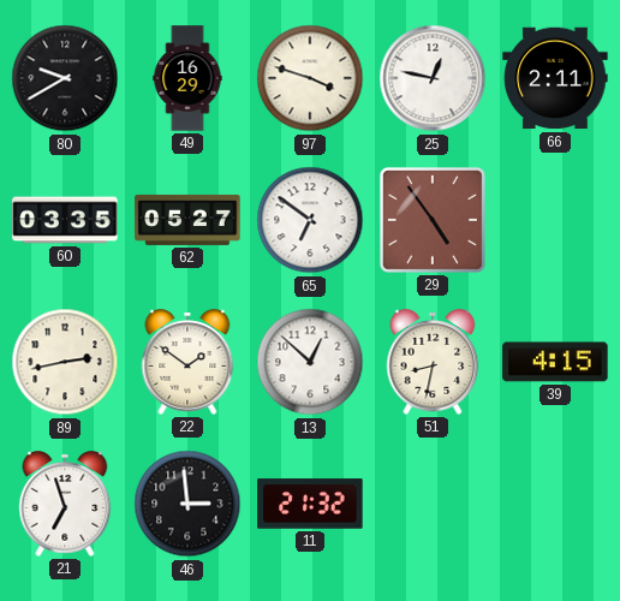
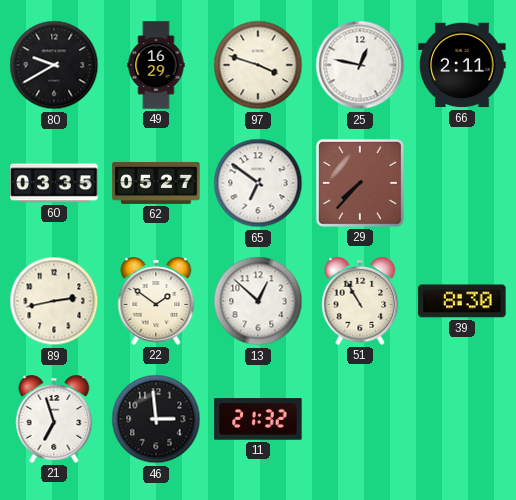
29: 4:54 -> 7:37
51: 8:32 -> 10:55
39: 4:15 -> 8:30
